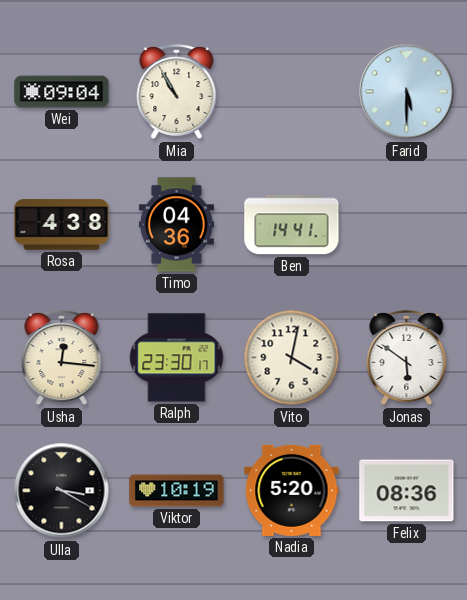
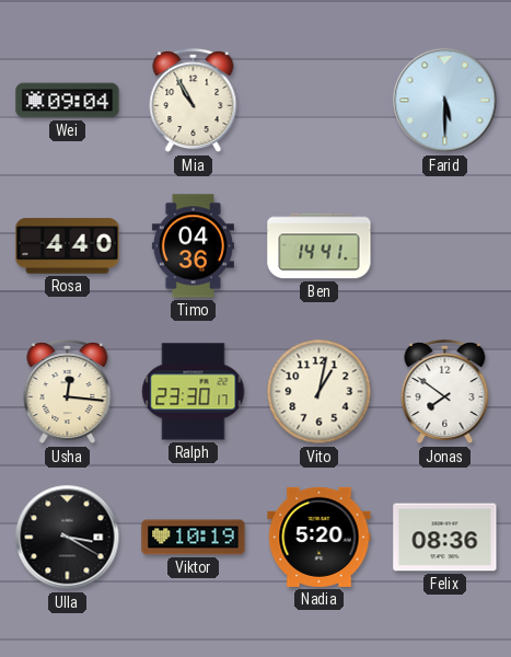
Rosa: 4:38 -> 4:40
Vito: 4:02 -> 1:02
Jonas: 5:51 -> 7:51
